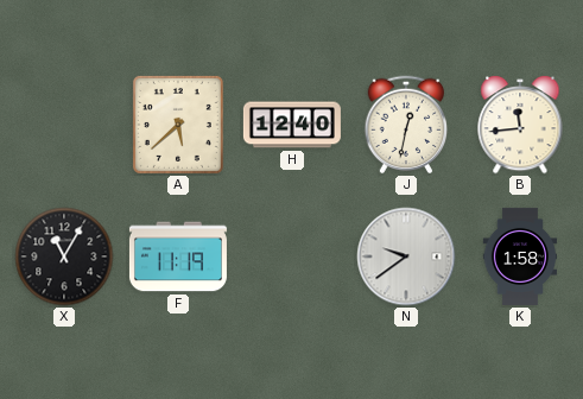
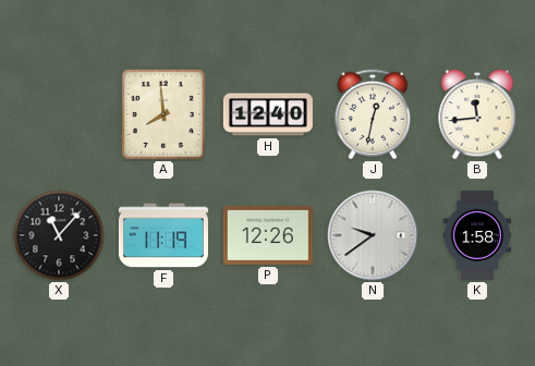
A: 5:38 -> 7:59
X: 11:05 -> 11:07
P: none -> 12:26
